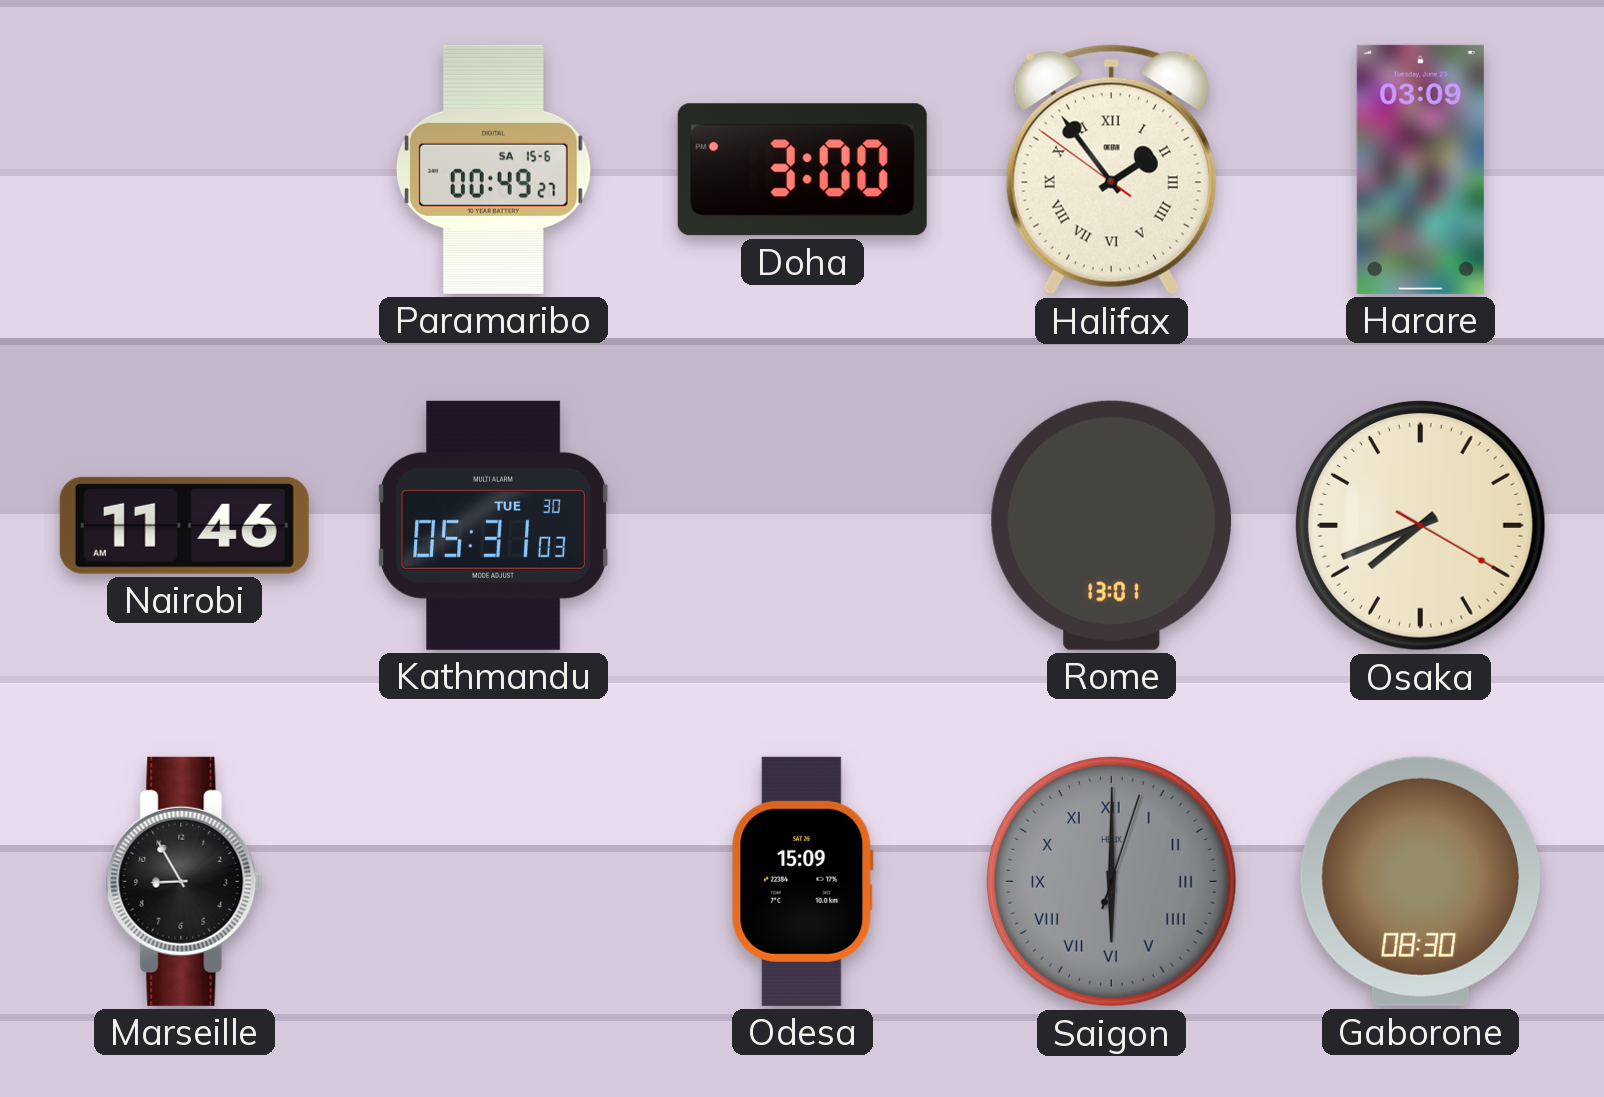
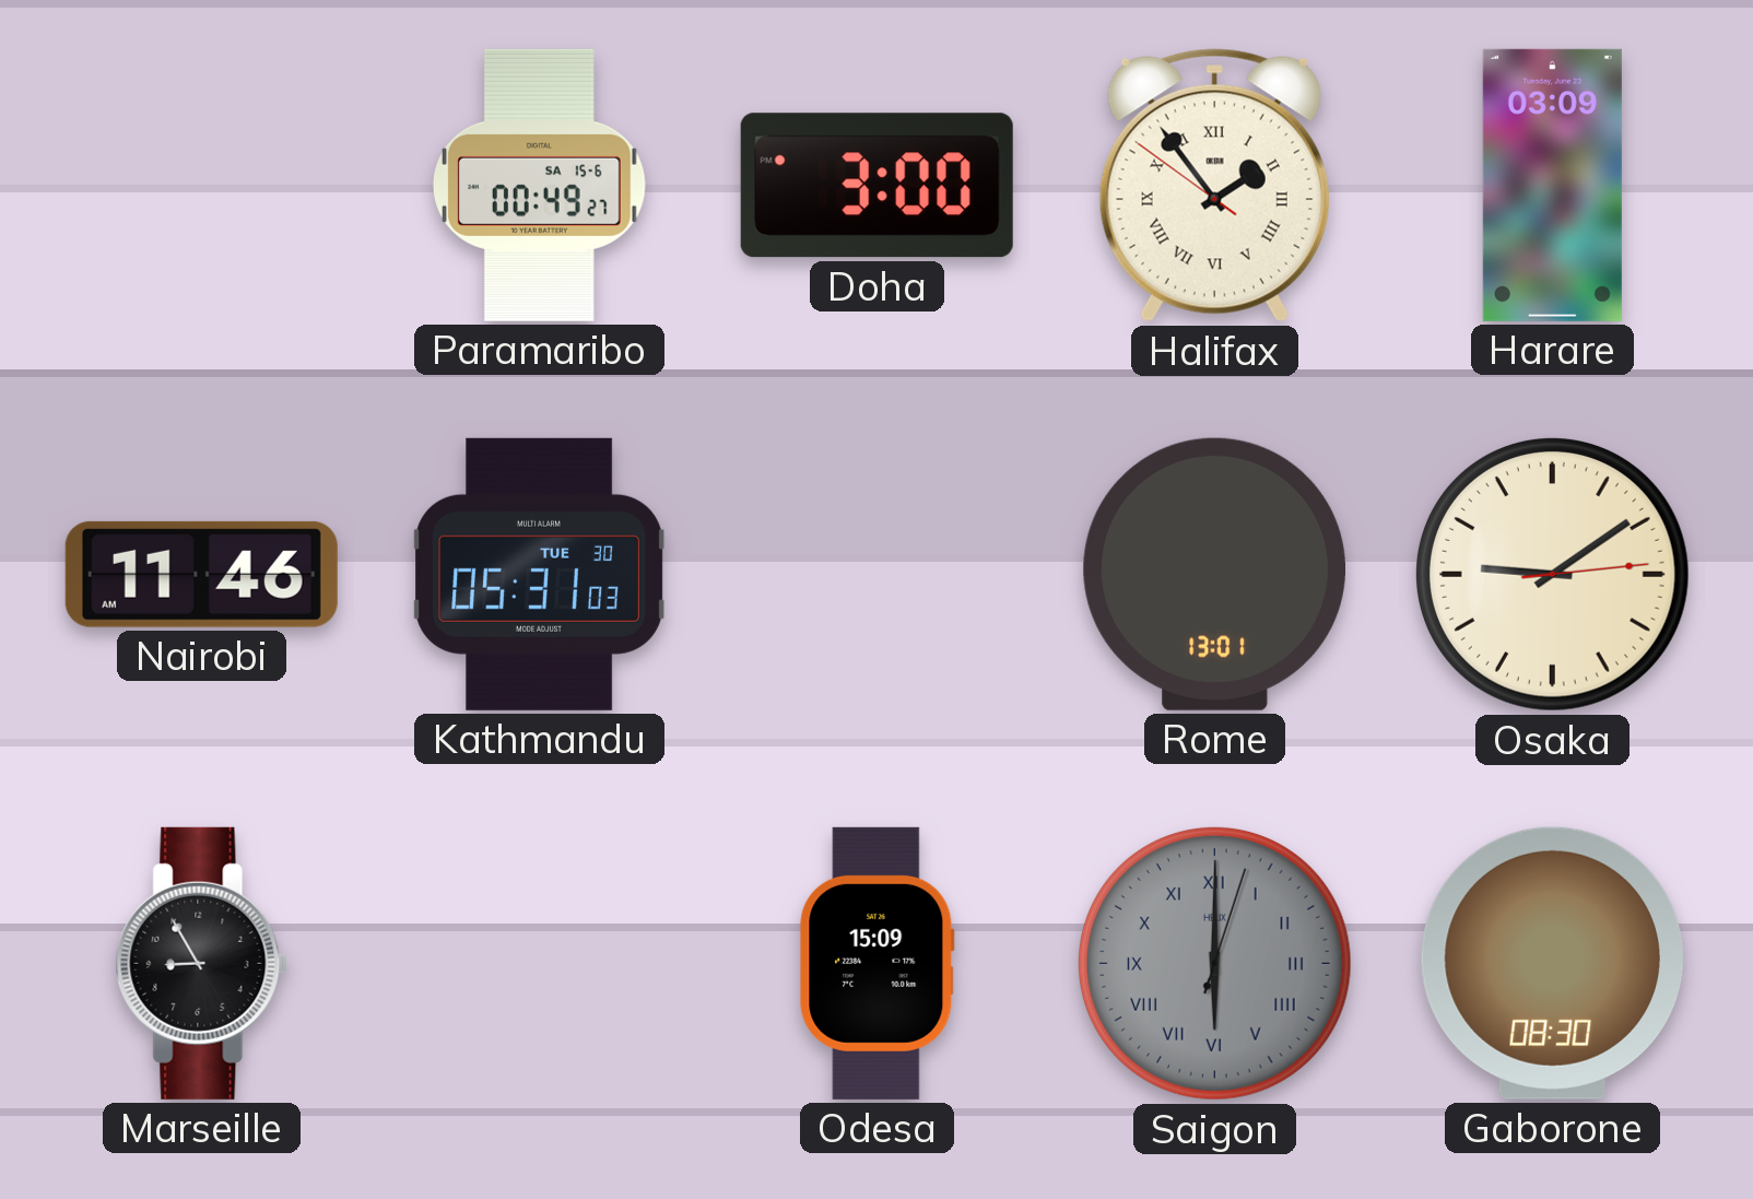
Osaka: 7:41 -> 9:09
